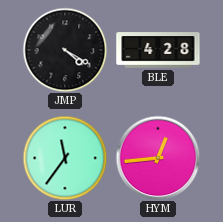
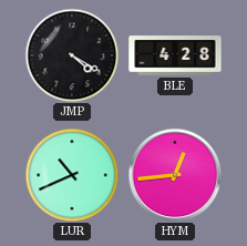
LUR: 11:36 -> 10:41
